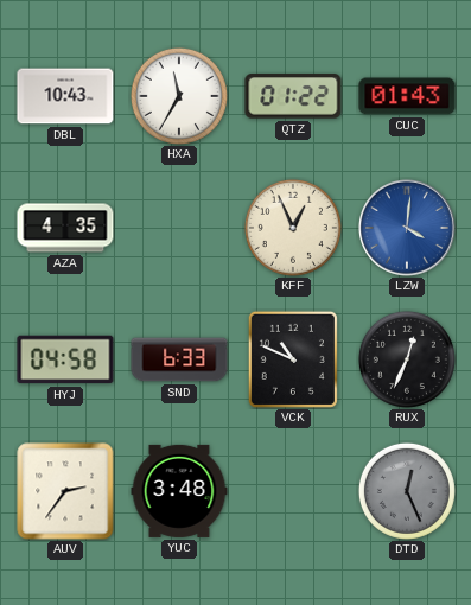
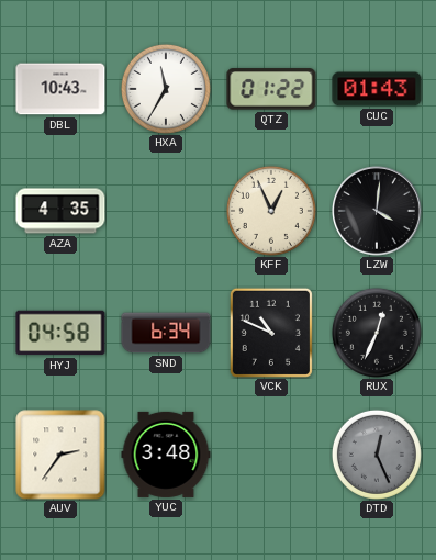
LZW dial: blue -> black
SND: 6:33 -> 6:34
